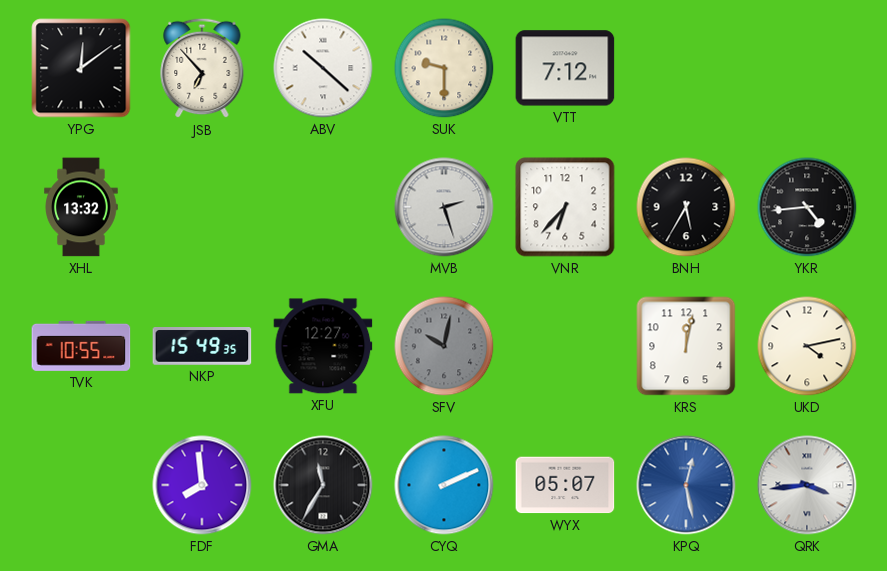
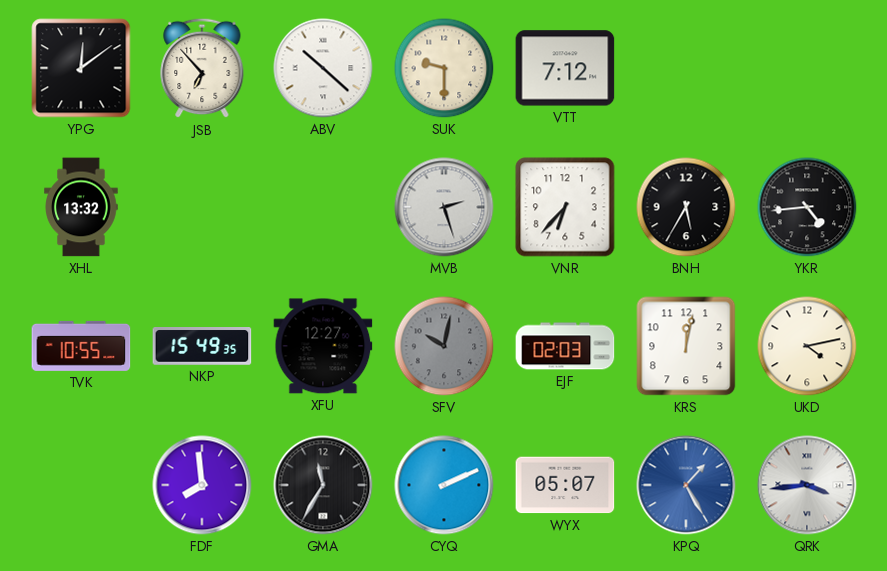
EJF: none -> 02:03
KPQ: 12:28 -> 1:25
